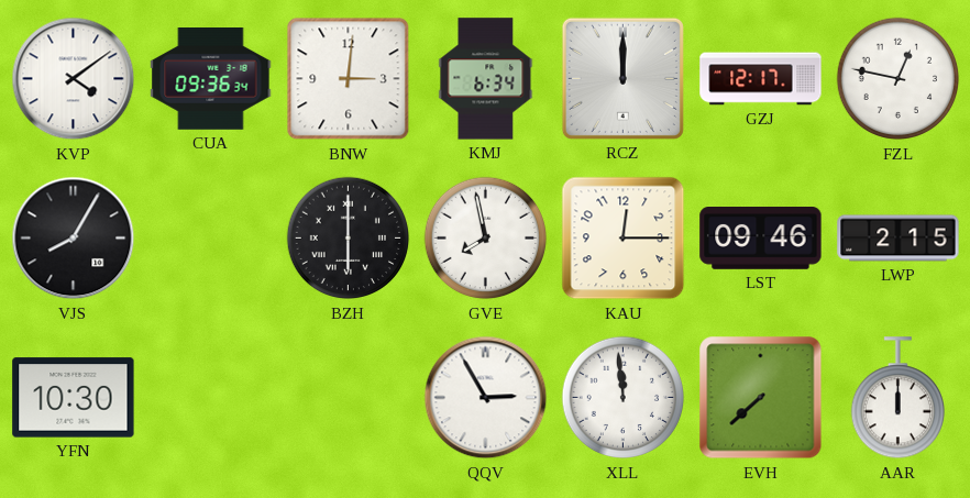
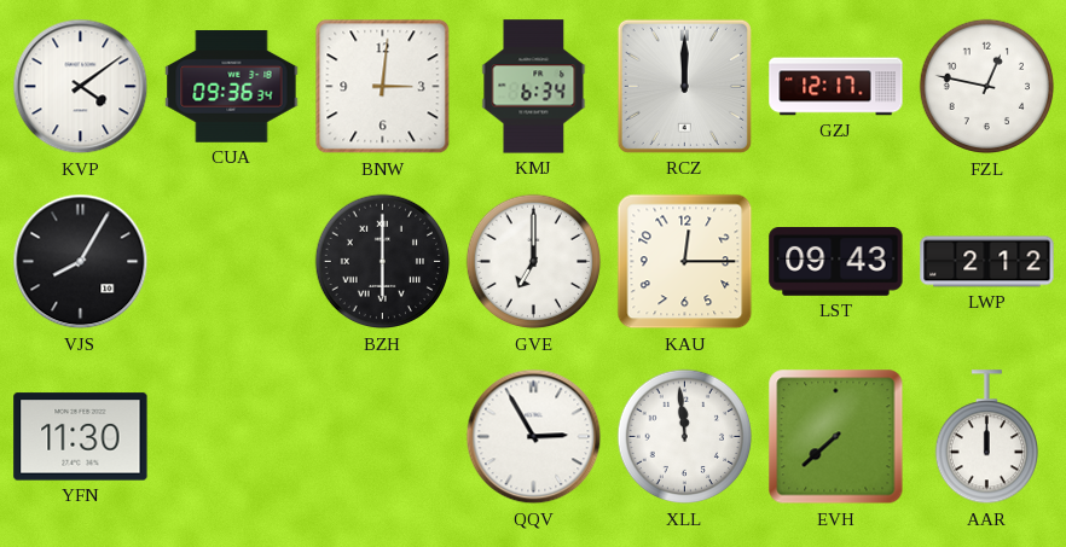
GVE: 7:58 -> 7:00
LST: 09:46 -> 09:43
LWP: 2:15 -> 2:12
YFN: 10:30 -> 11:30
